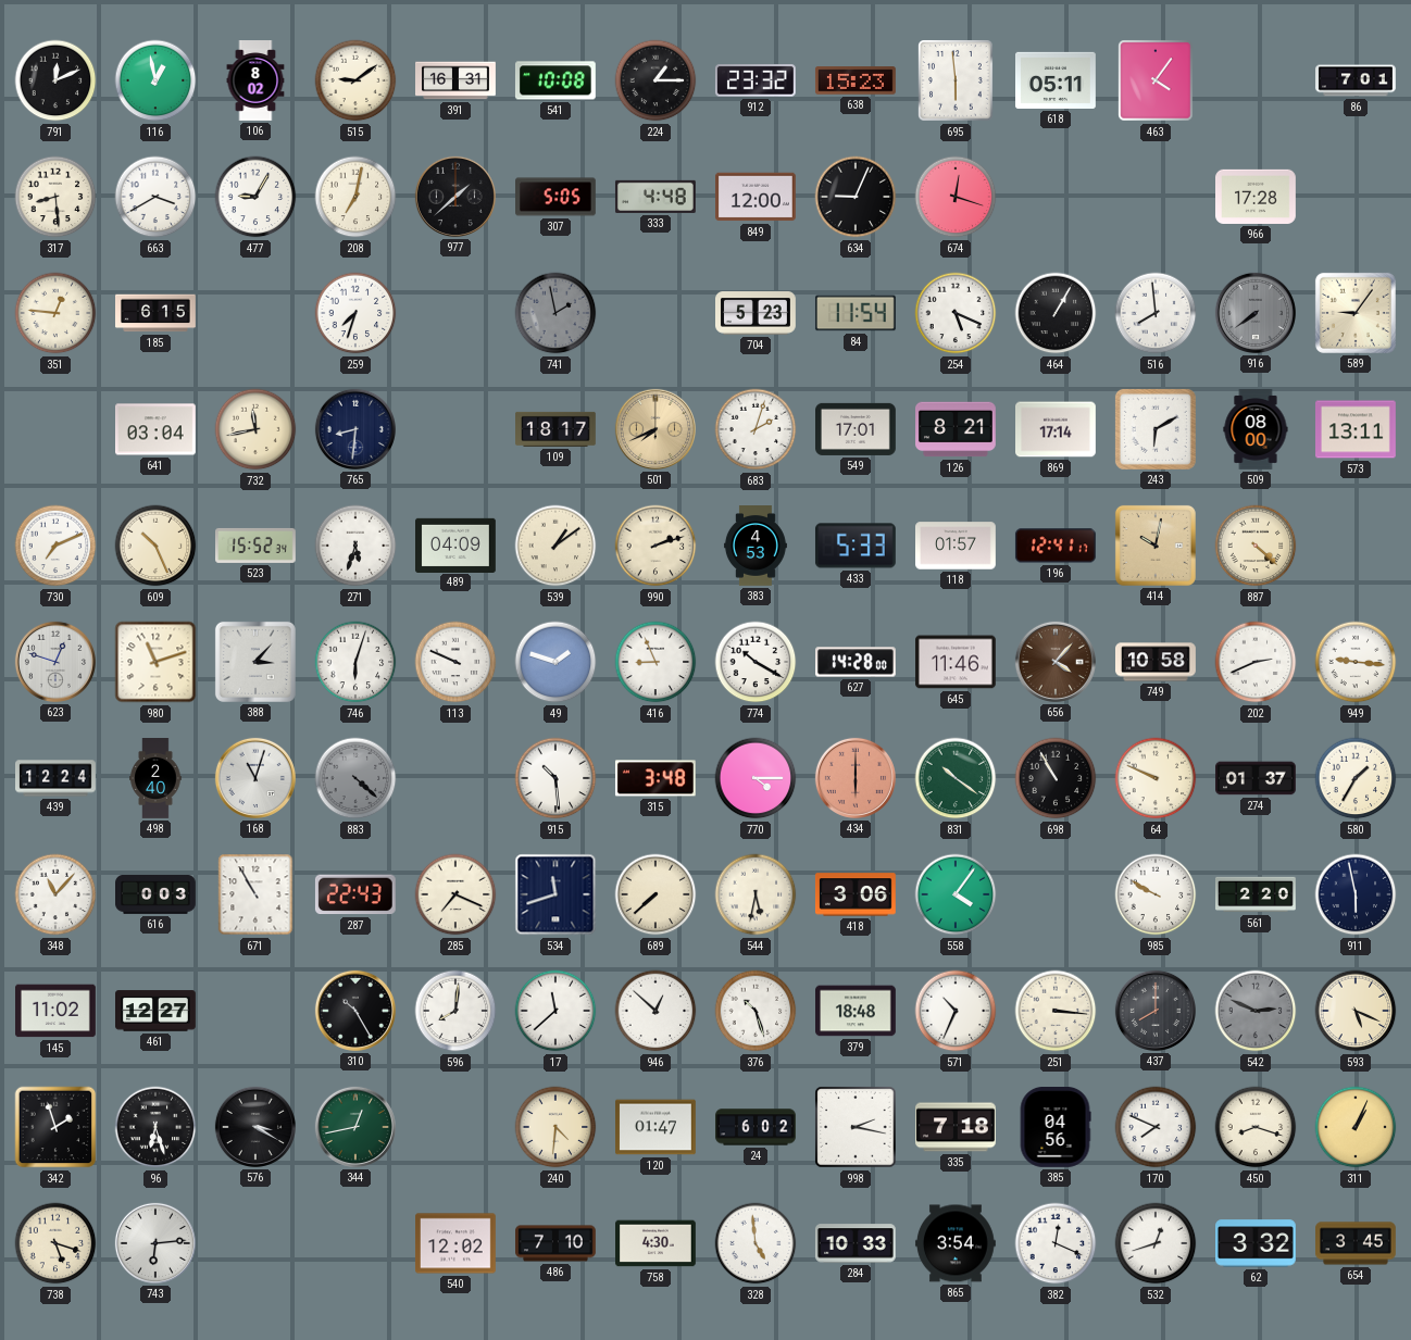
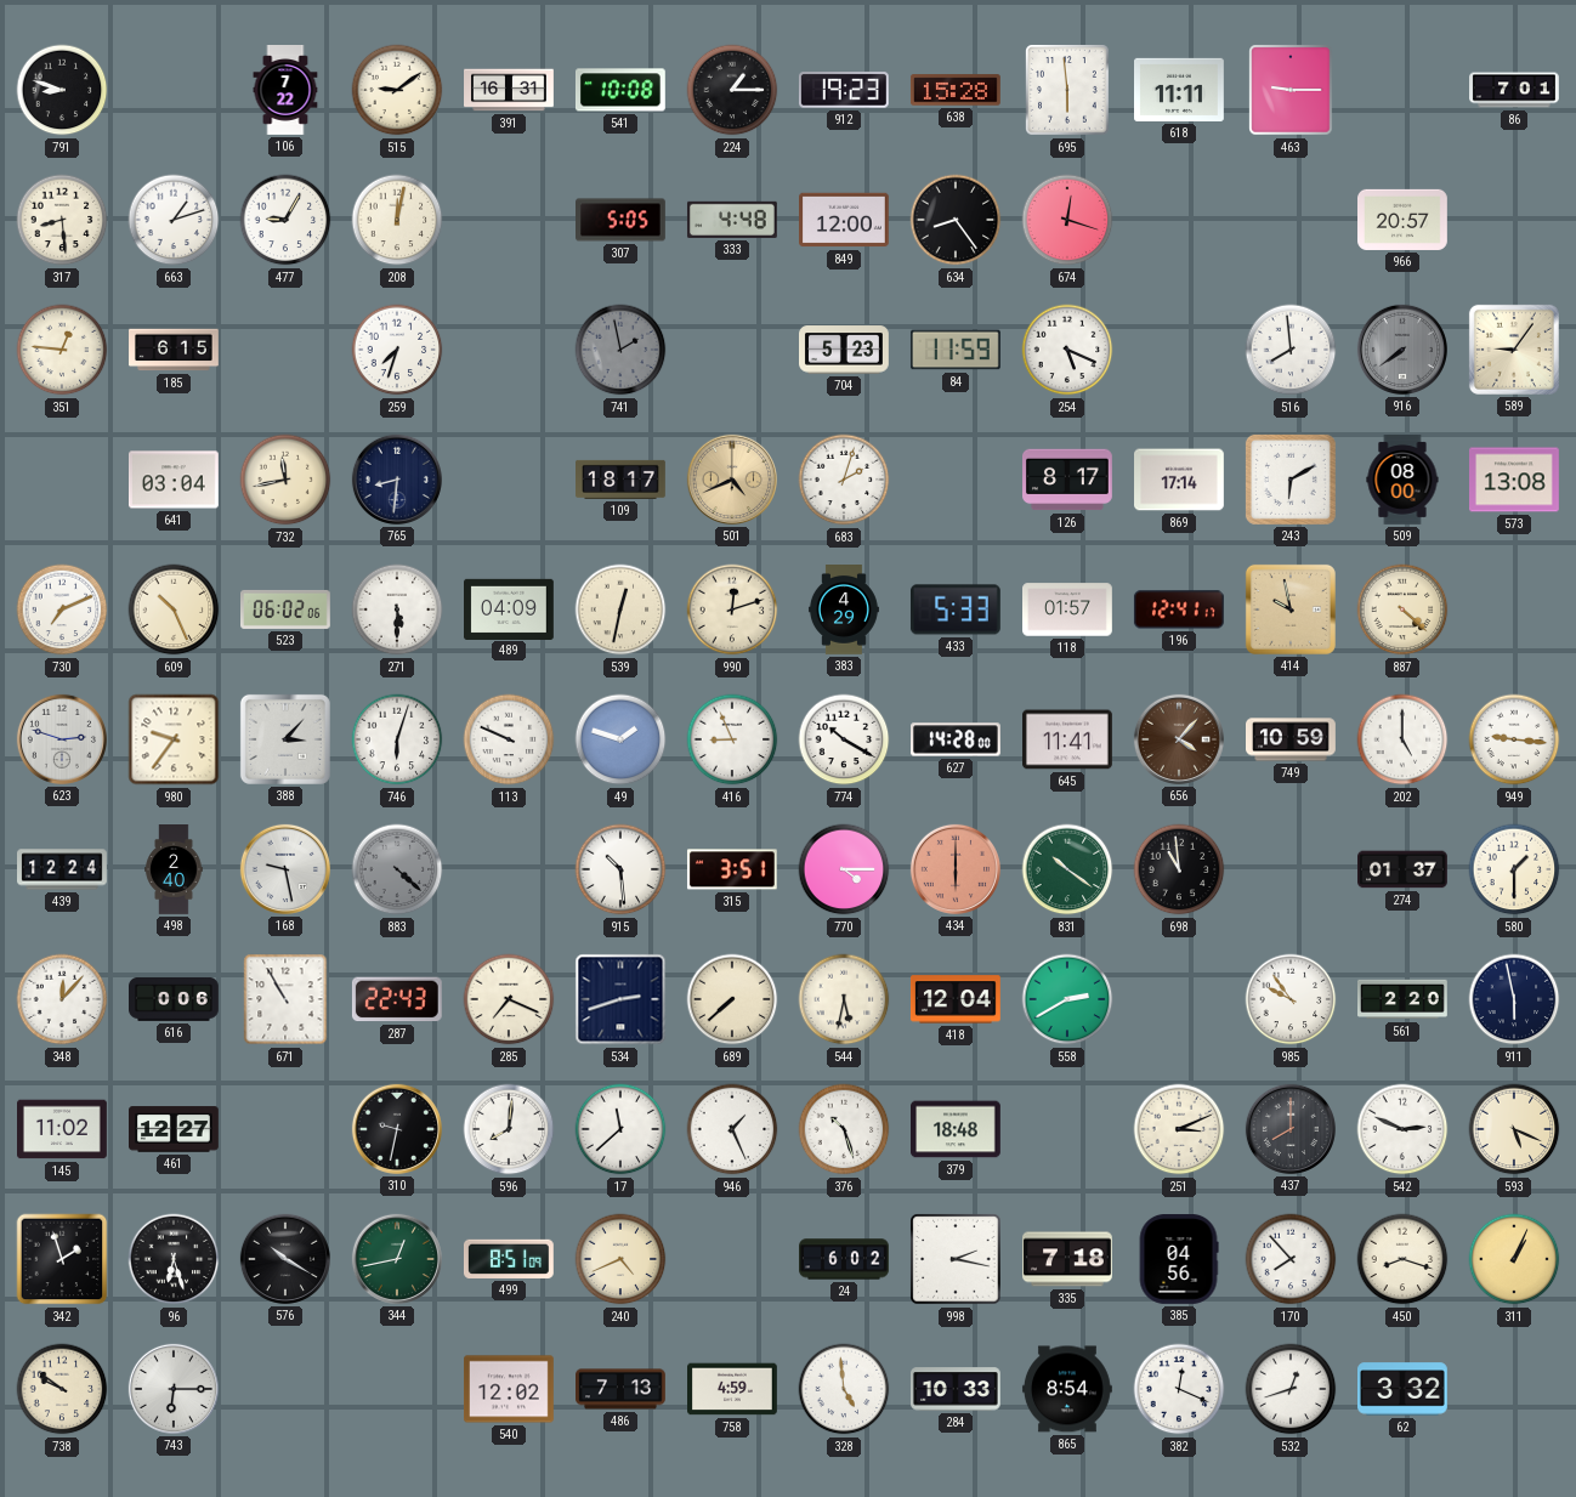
791: 12:11 -> 8:48
116: 12:58 -> none
106: 8:02 -> 7:22
912: 23:32 -> 19:23
638: 15:23 -> 15:28
618: 05:11 -> 11:11
463: 4:06 -> 9:15
663: 3:40 -> 1:12
208: 7:02 -> 12:02
977: 1:38 -> none
634: 9:04 -> 8:24
966: 17:28 -> 20:57
84: 11:54 -> 11:59
464: 1:05 -> none
501: 7:41 -> 4:41
549: 17:01 -> none
126: 8:21 -> 8:17
573: 13:11 -> 13:08
523: 15:52 -> 06:02
271: 5:33 -> 5:30
539: 1:09 -> 12:32
990: 2:12 -> 12:12
383: 4:53 -> 4:29
414: 10:02 -> 9:58
623: 12:48 -> 2:48
980: 11:12 -> 9:36
645: 11:46 -> 11:41
749: 10:58 -> 10:59
202: 2:41 -> 5:00
168: 11:03 -> 9:28
315: 3:48 -> 3:51
698: 10:55 -> 10:59
64: 9:49 -> none
580: 1:35 -> 1:30
348: 11:07 -> 12:07
616: 0:03 -> 0:06
534: 11:42 -> 2:42
418: 3:06 -> 12:04
558: 4:06 -> 2:40
985: 9:50 -> 9:54
310: 10:25 -> 9:32
946: 12:52 -> 1:26
571: 10:34 -> none
251: 3:16 -> 3:11
542 dial: grey -> white
576: 3:20 -> 10:20
499: none -> 8:51
240: 4:31 -> 4:41
120: 01:47 -> none
170: 7:49 -> 7:53
738: 5:18 -> 9:51
743: 6:14 -> 6:15
486: 7:10 -> 7:13
758: 4:30 -> 4:59
865: 3:54 -> 8:54
654: 3:45 -> none
